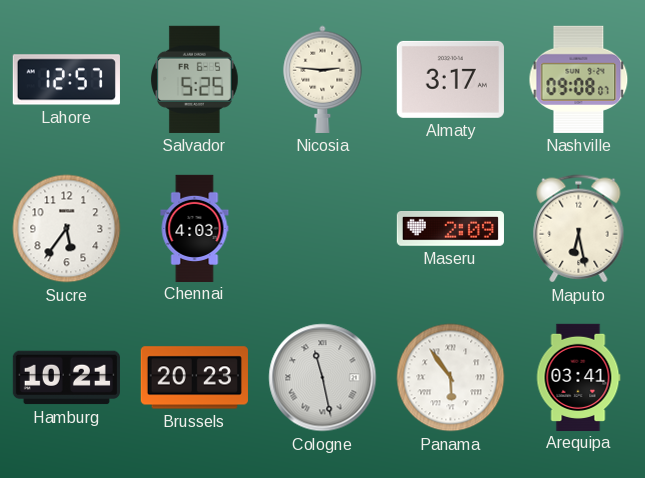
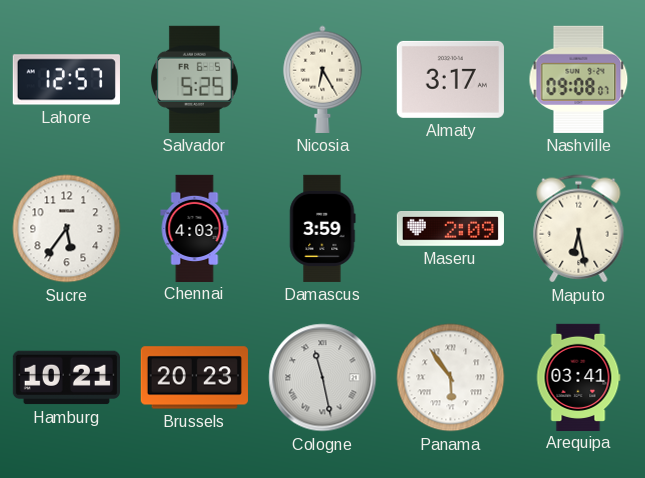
Nicosia: 2:46 -> 6:25
Damascus: none -> 3:59
